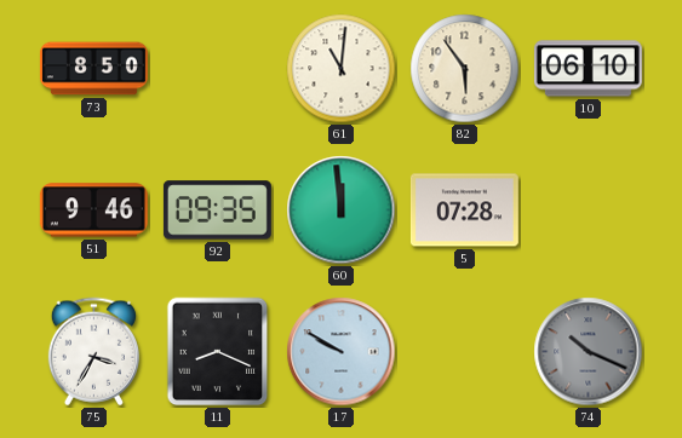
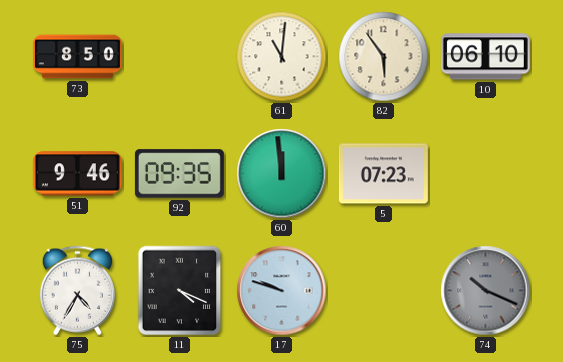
5: 07:28 -> 07:23
75: 3:35 -> 4:35
11: 8:19 -> 4:19
17: 9:50 -> 9:48
